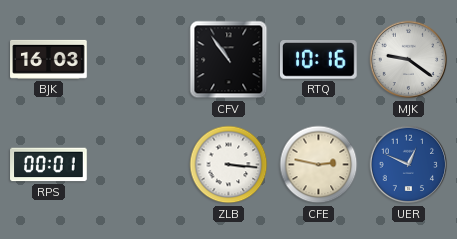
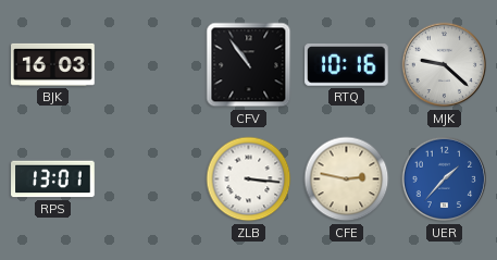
MJK: 9:21 -> 9:22
RPS: 00:01 -> 13:01
UER: 12:49 -> 1:37
